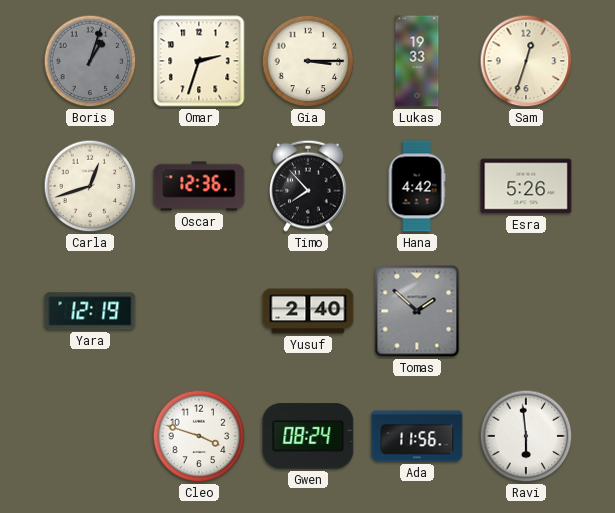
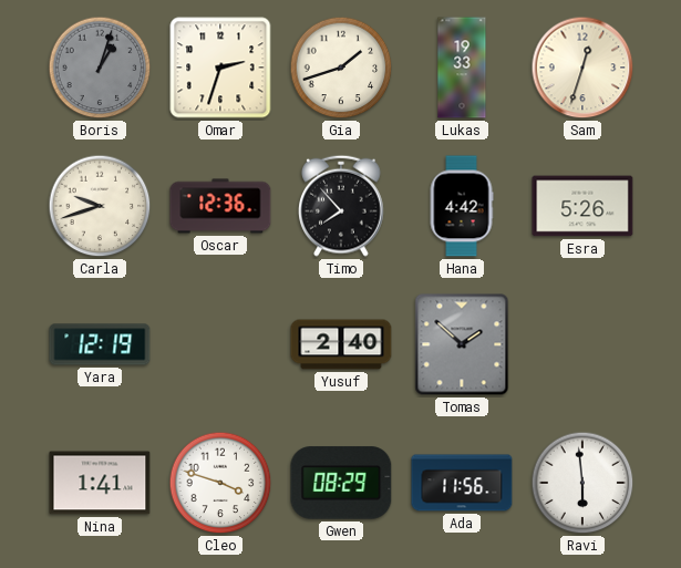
Gia: 3:15 -> 1:42
Carla: 12:42 -> 9:42
Nina: none -> 1:41
Gwen: 08:24 -> 08:29
